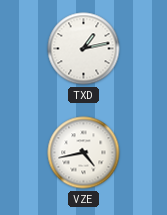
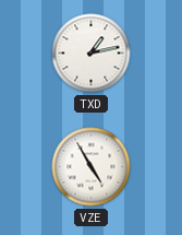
VZE: 4:43 -> 4:55
